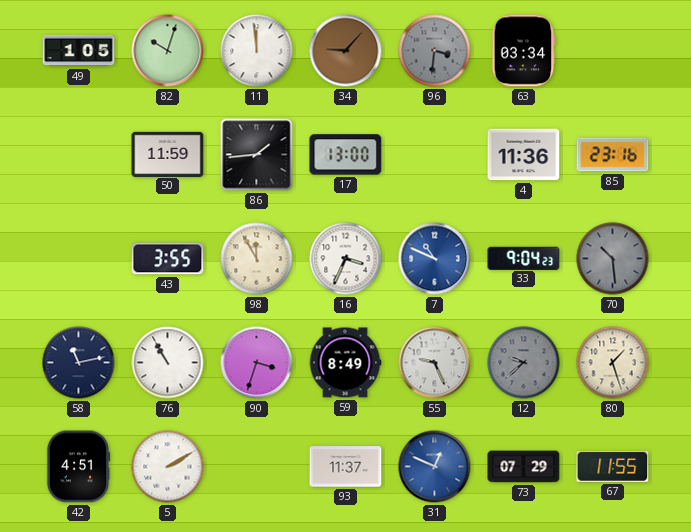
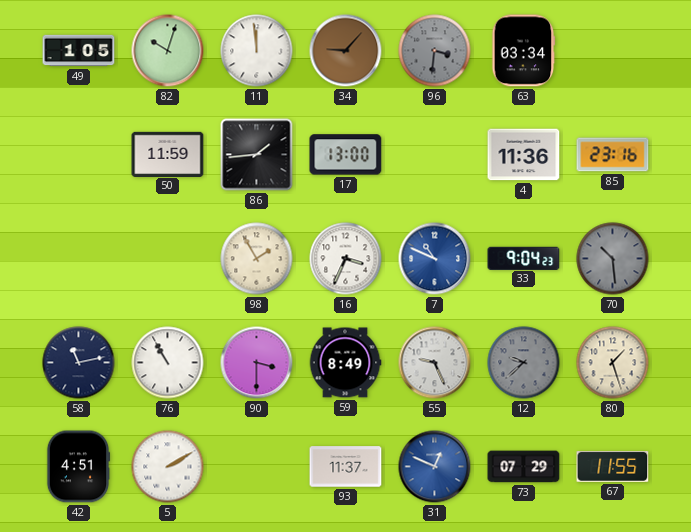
43: 3:55 -> none
98: 11:55 -> 1:55
90: 3:33 -> 3:30
